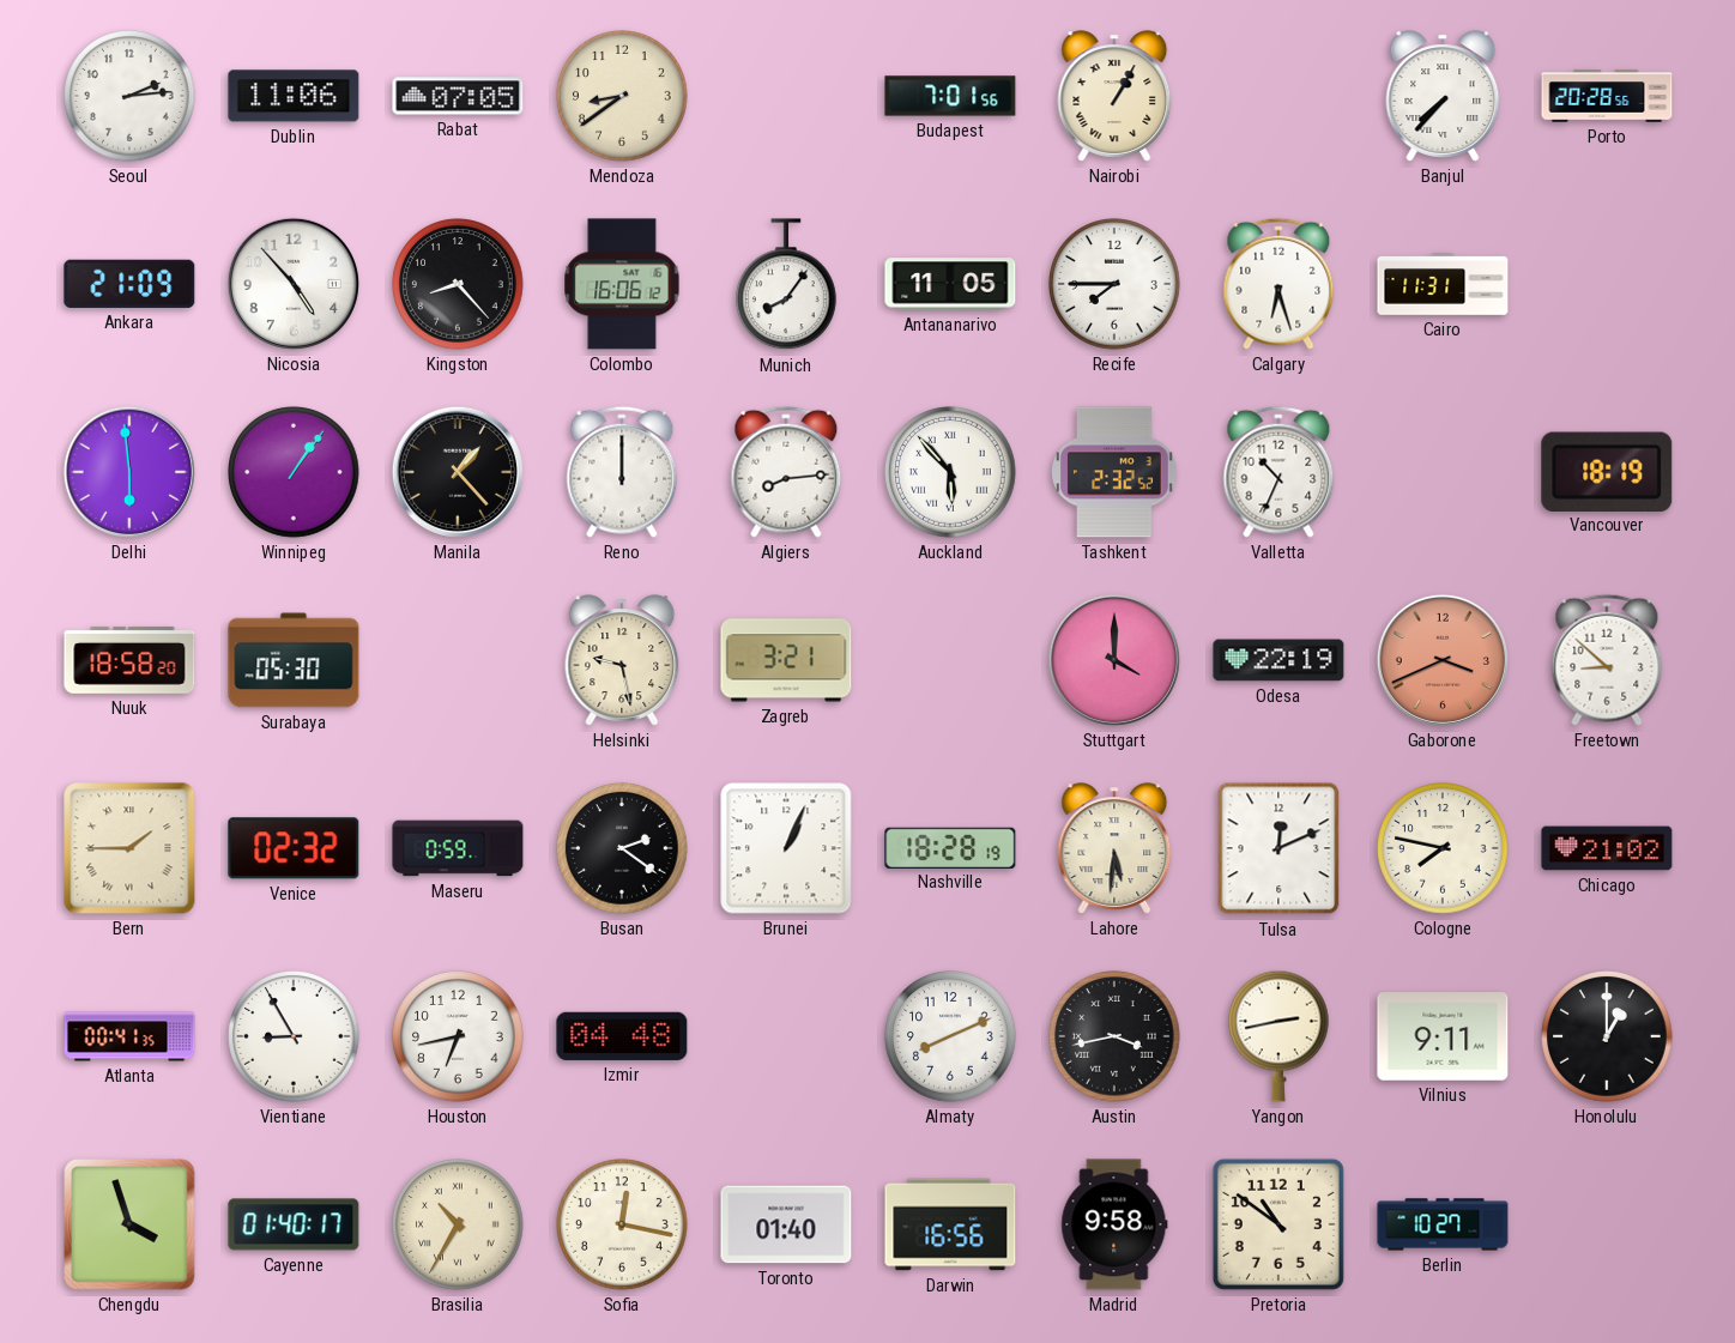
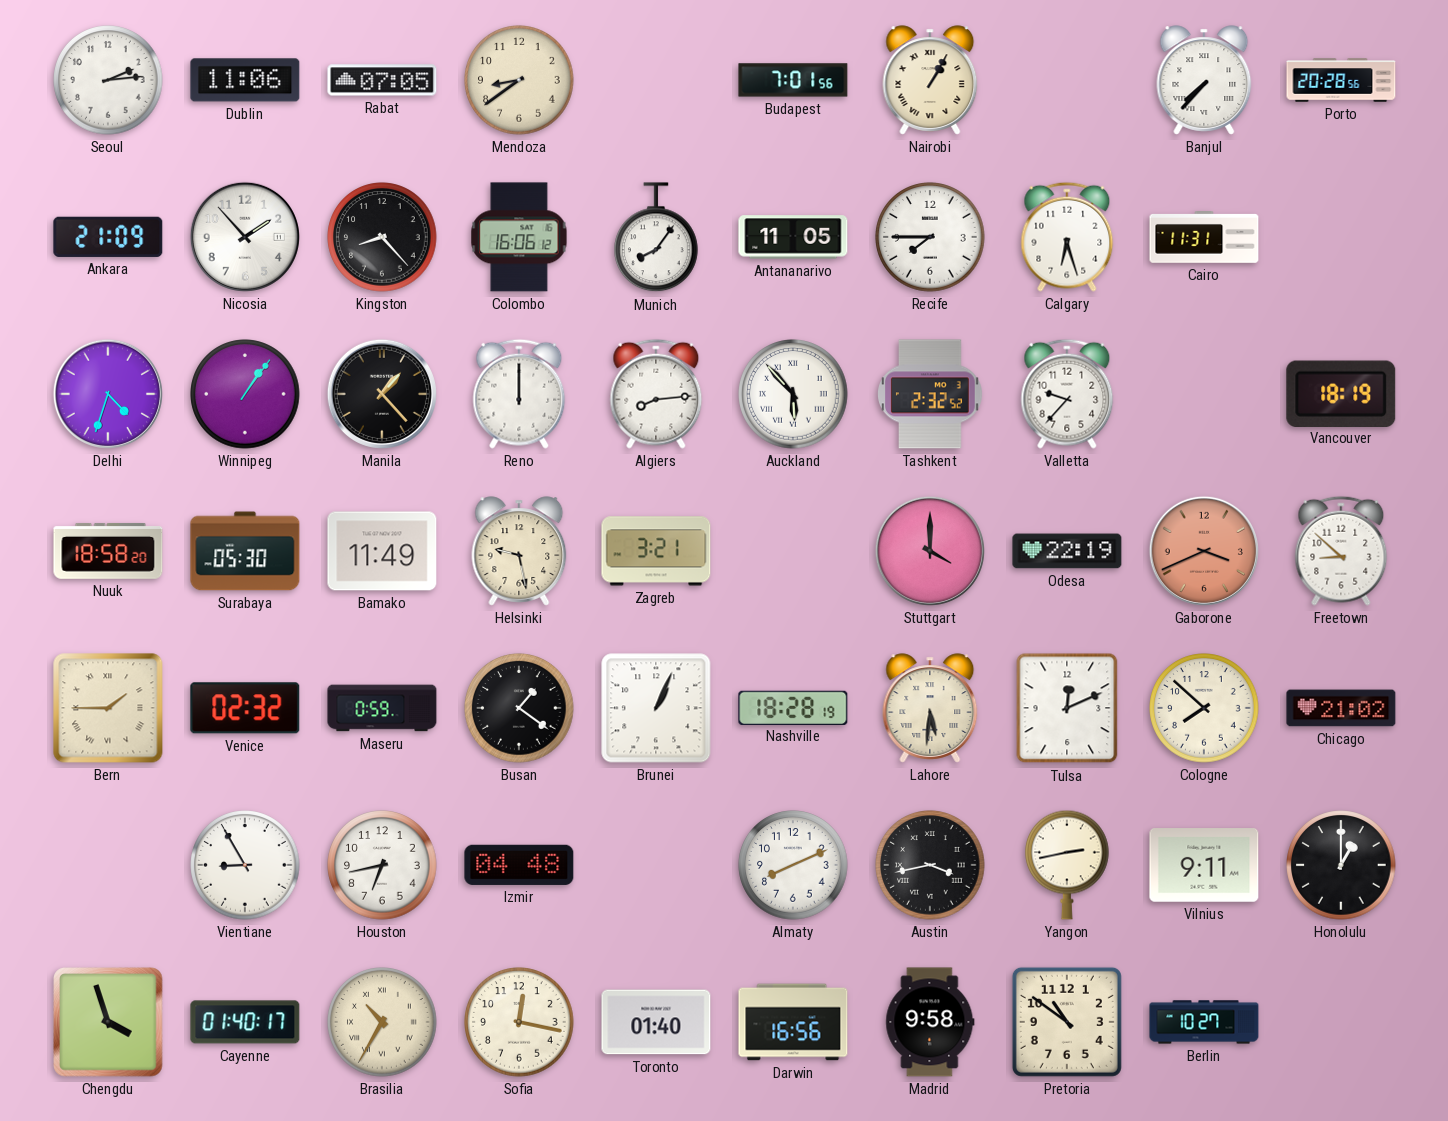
Nicosia: 4:53 -> 1:53
Delhi: 5:59 -> 4:33
Valletta: 10:34 -> 9:37
Bamako: none -> 11:49
Busan: 2:21 -> 1:21
Cologne: 7:47 -> 7:52
Atlanta: 00:41 -> none
